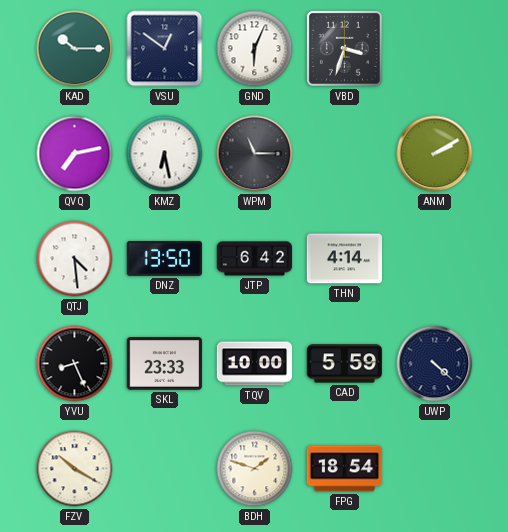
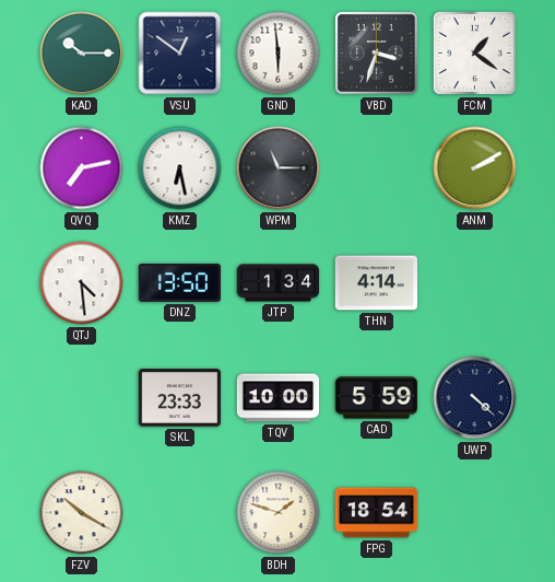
GND: 6:04 -> 5:59
FCM: none -> 1:21
JTP: 6:42 -> 1:34
YVU: 8:26 -> none
